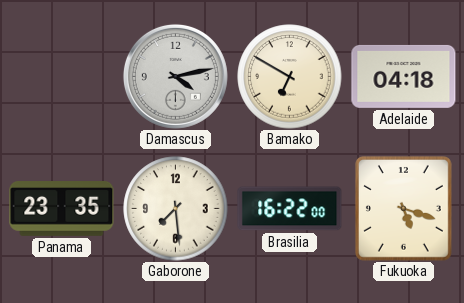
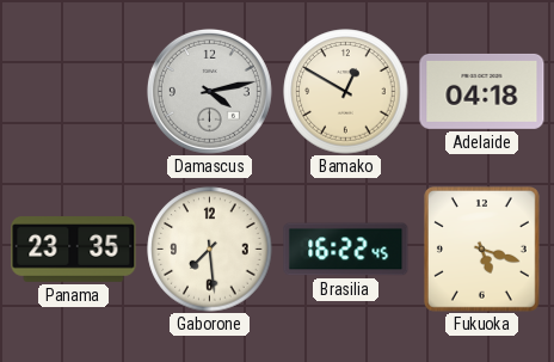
Bamako: 6:50 -> 12:50
Brasilia: 16:22:00 -> 16:22:45
